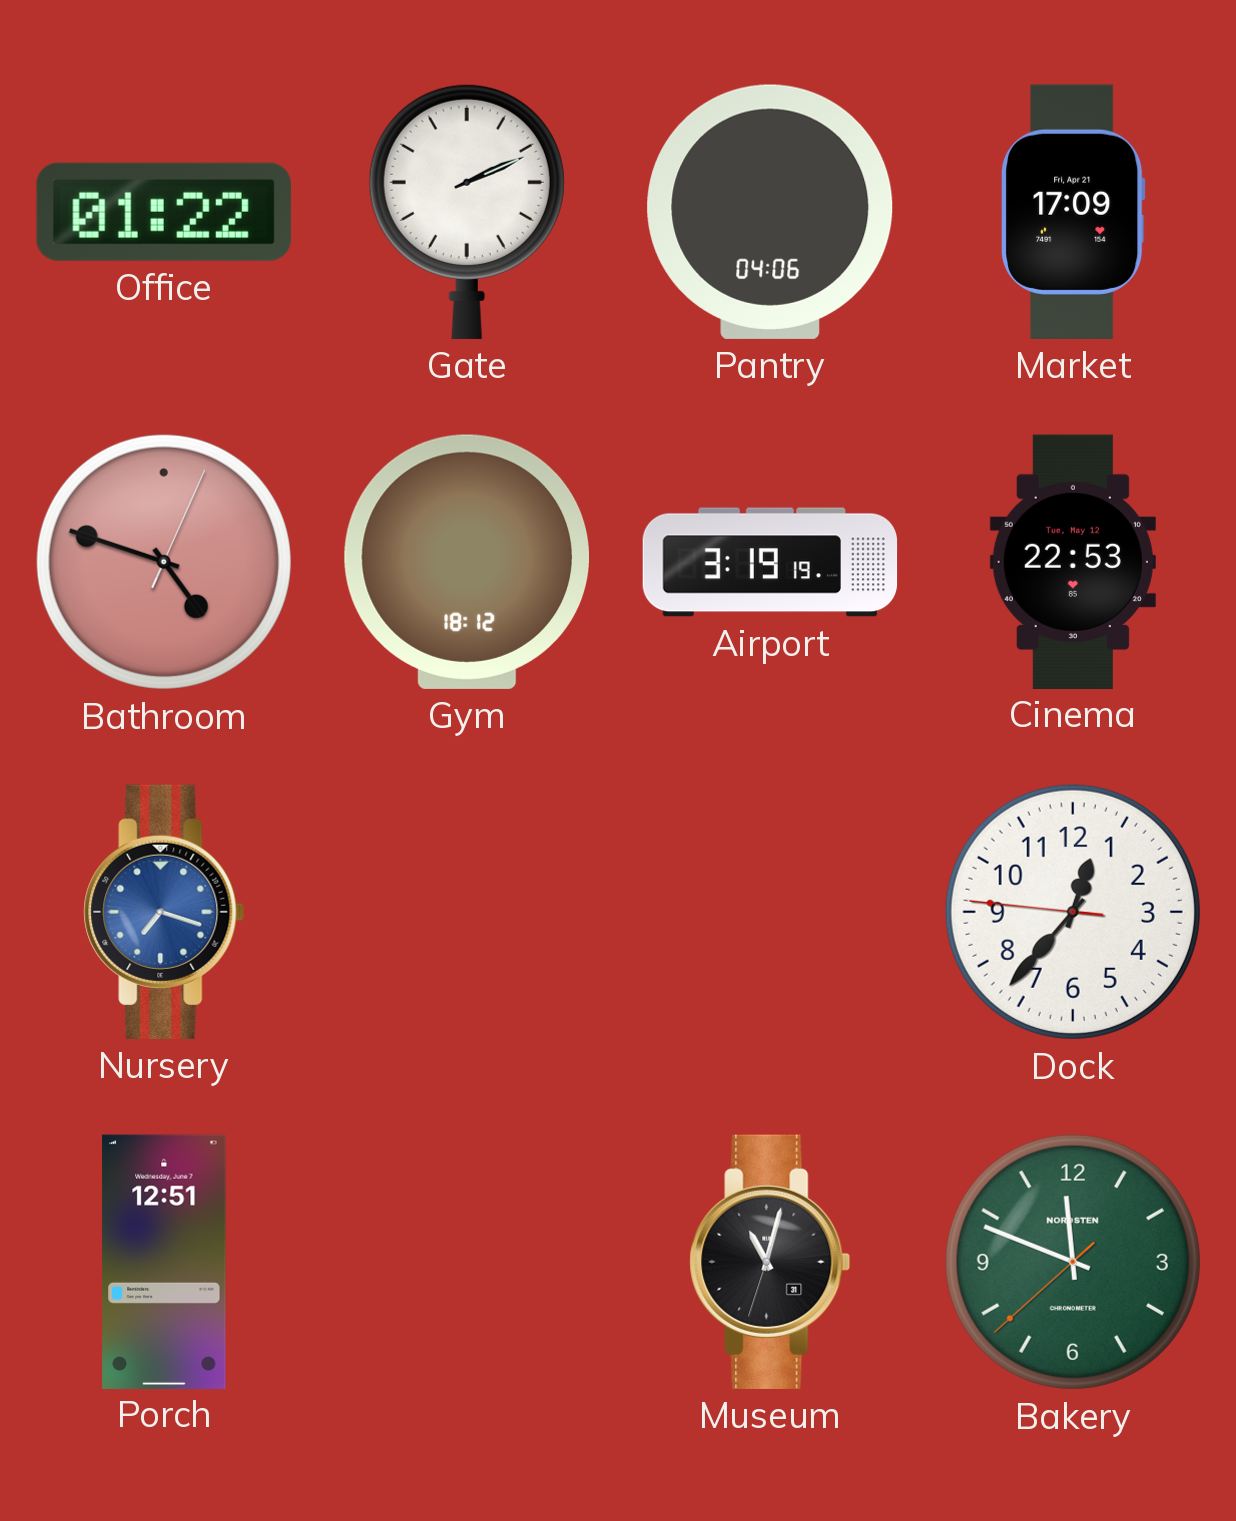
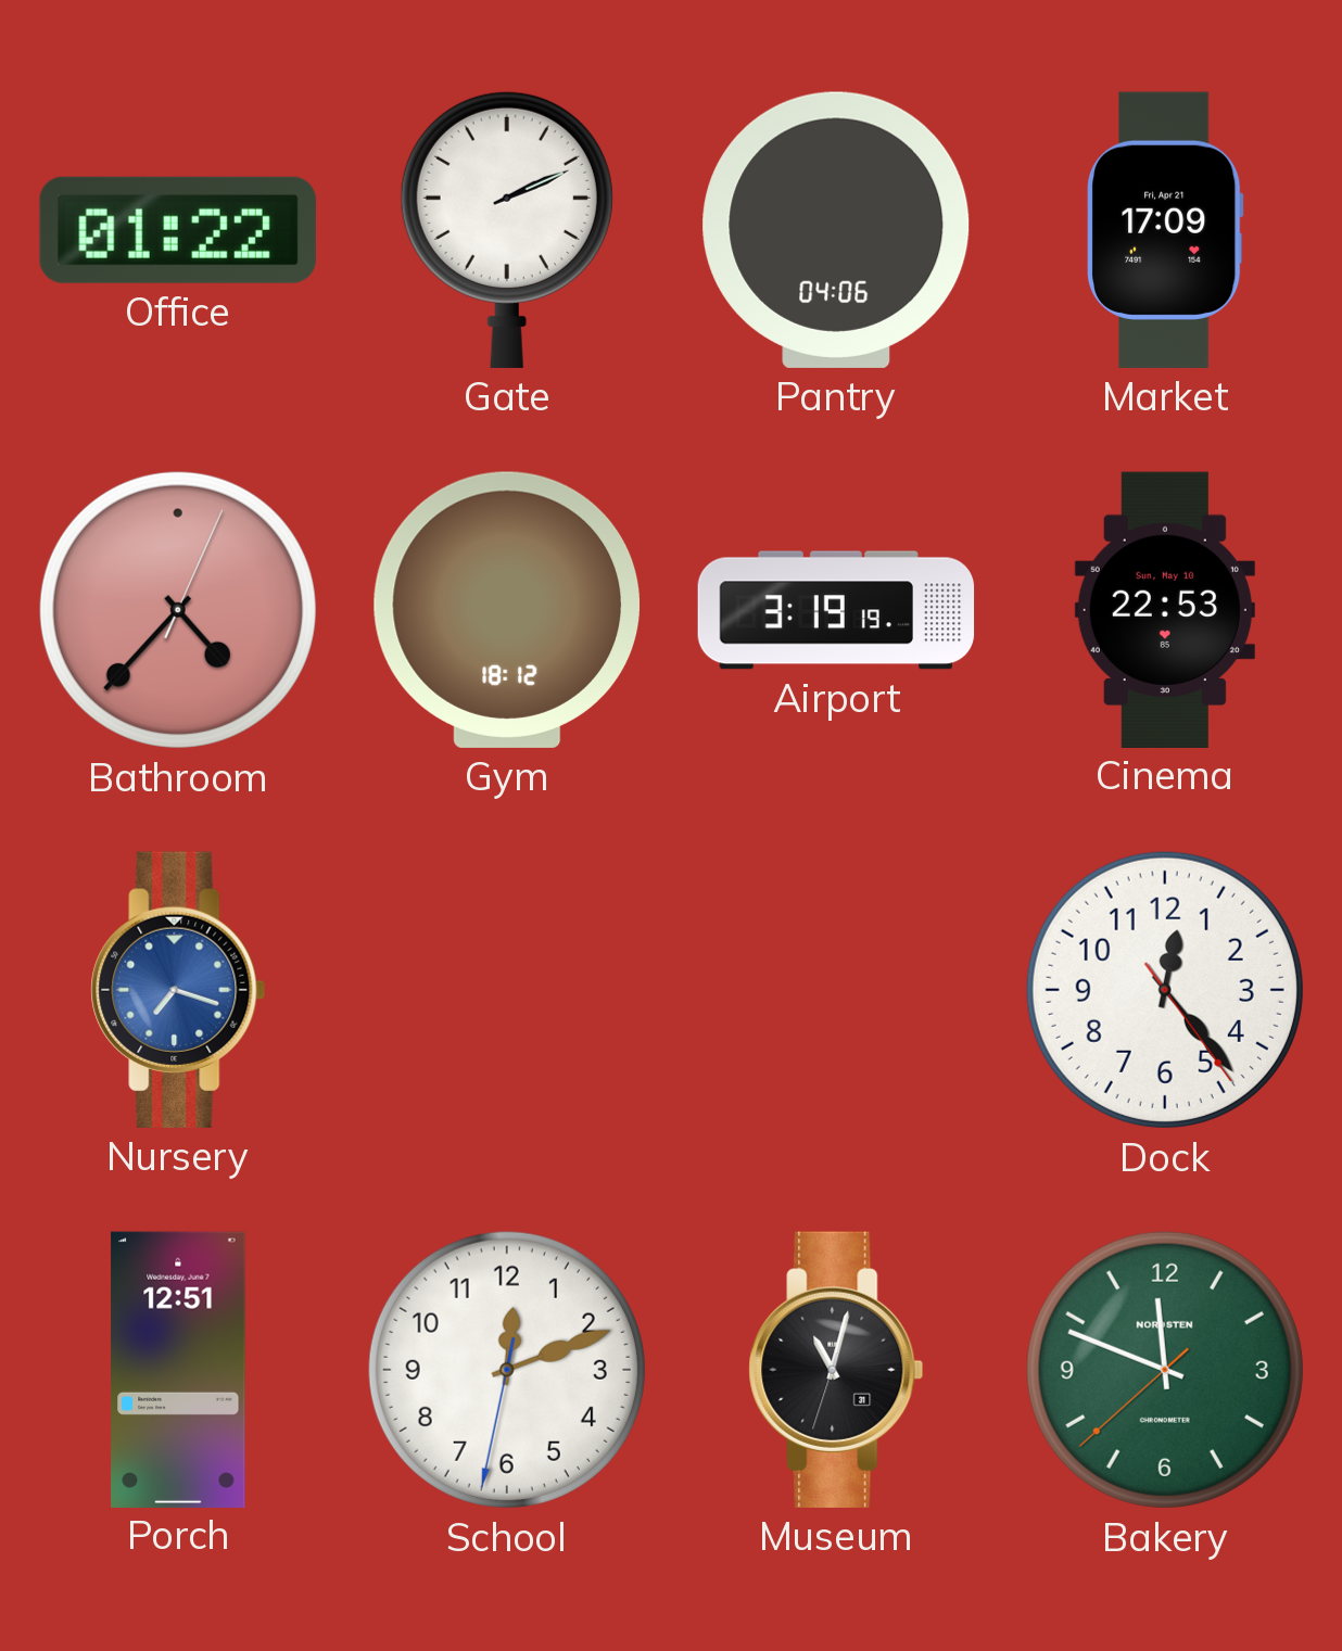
Bathroom: 4:48 -> 4:37
Cinema date: Tue, May 12 -> Sun, May 10
Dock: 12:36 -> 12:23
School: none -> 12:11
